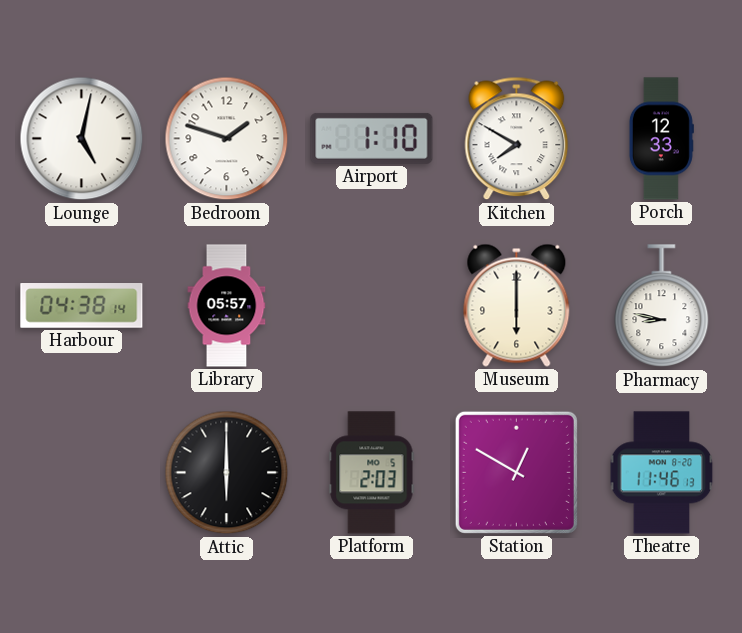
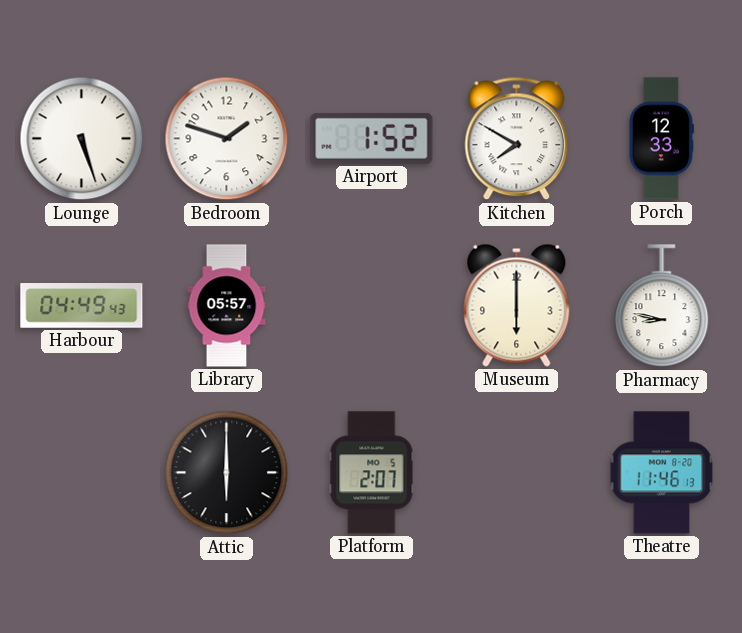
Lounge: 5:02 -> 5:27
Airport: 1:10 -> 1:52
Harbour: 04:38 -> 04:49
Platform: 2:03 -> 2:07
Station: 12:50 -> none
